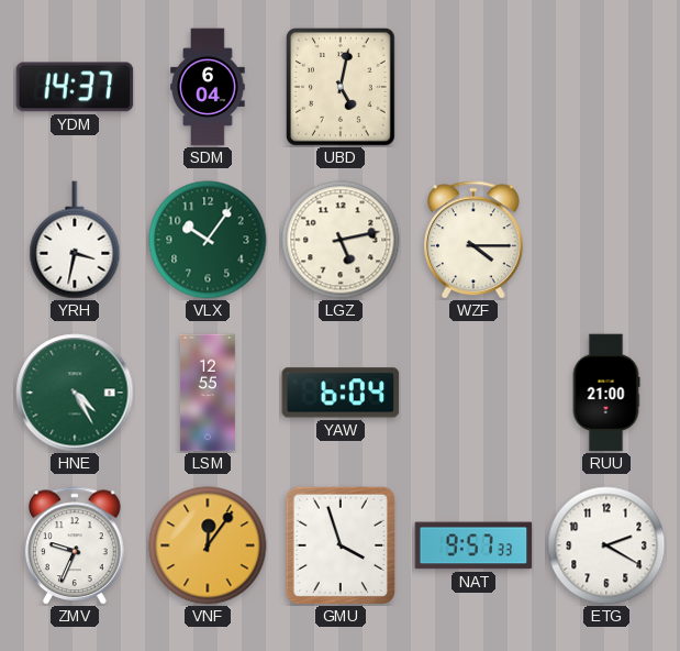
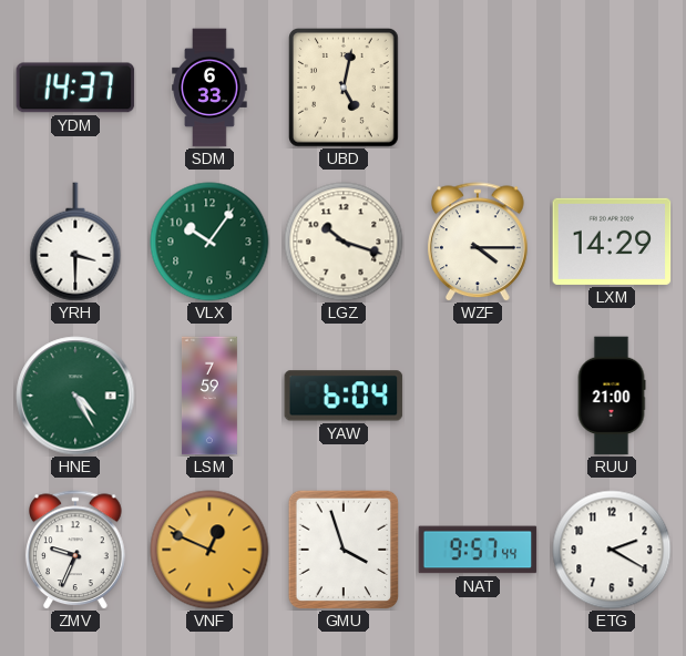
SDM: 6:04 -> 6:33
YRH: 3:32 -> 3:30
LGZ: 5:13 -> 10:18
LXM: none -> 14:29
LSM: 12:55 -> 7:59
VNF: 12:06 -> 12:49
NAT: 9:57:33 -> 9:57:44
